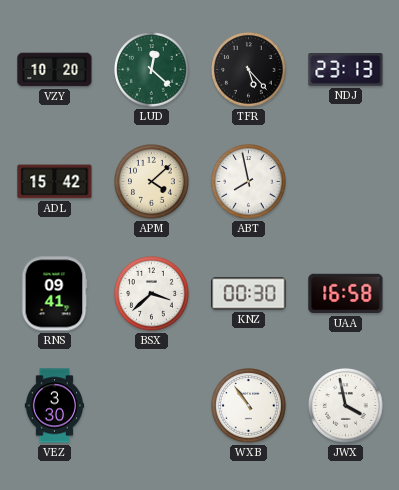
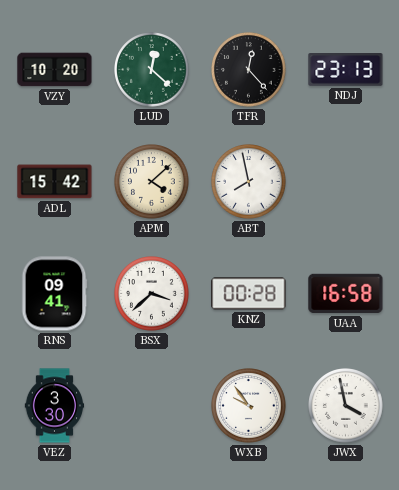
TFR: 5:23 -> 12:23
KNZ: 00:30 -> 00:28
WXB: 10:54 -> 9:54
